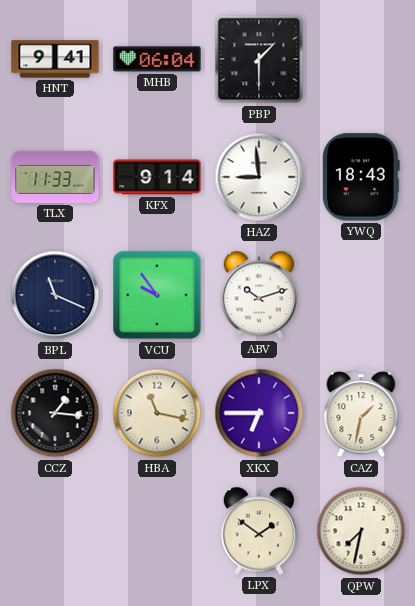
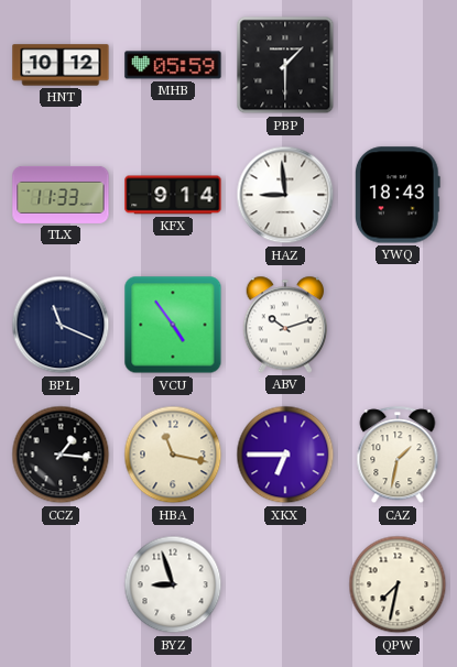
HNT: 9:41 -> 10:12
MHB: 06:04 -> 05:59
VCU: 9:54 -> 4:54
BYZ: none -> 8:57
LPX: 1:51 -> none
